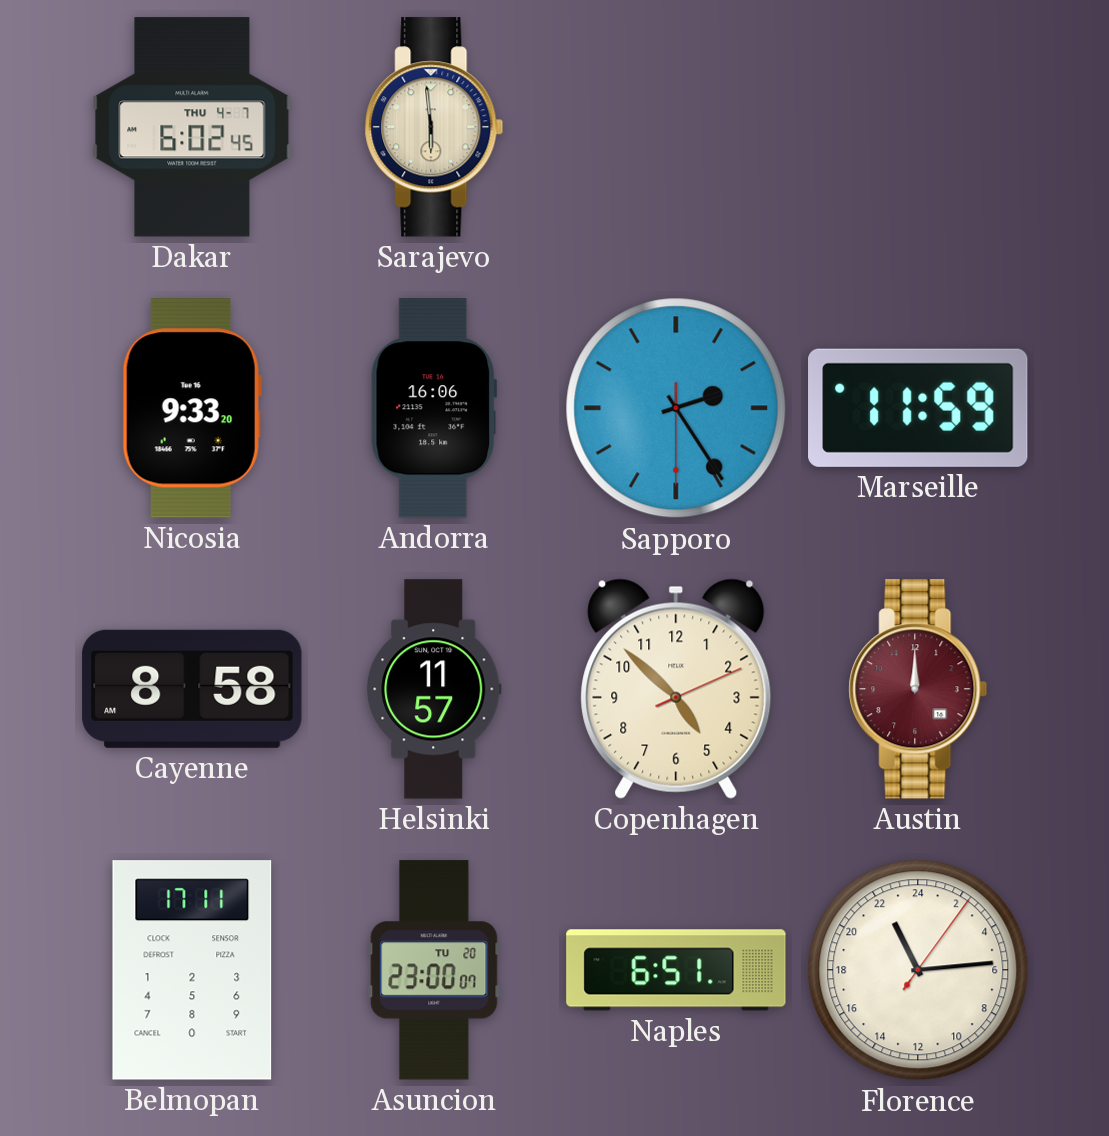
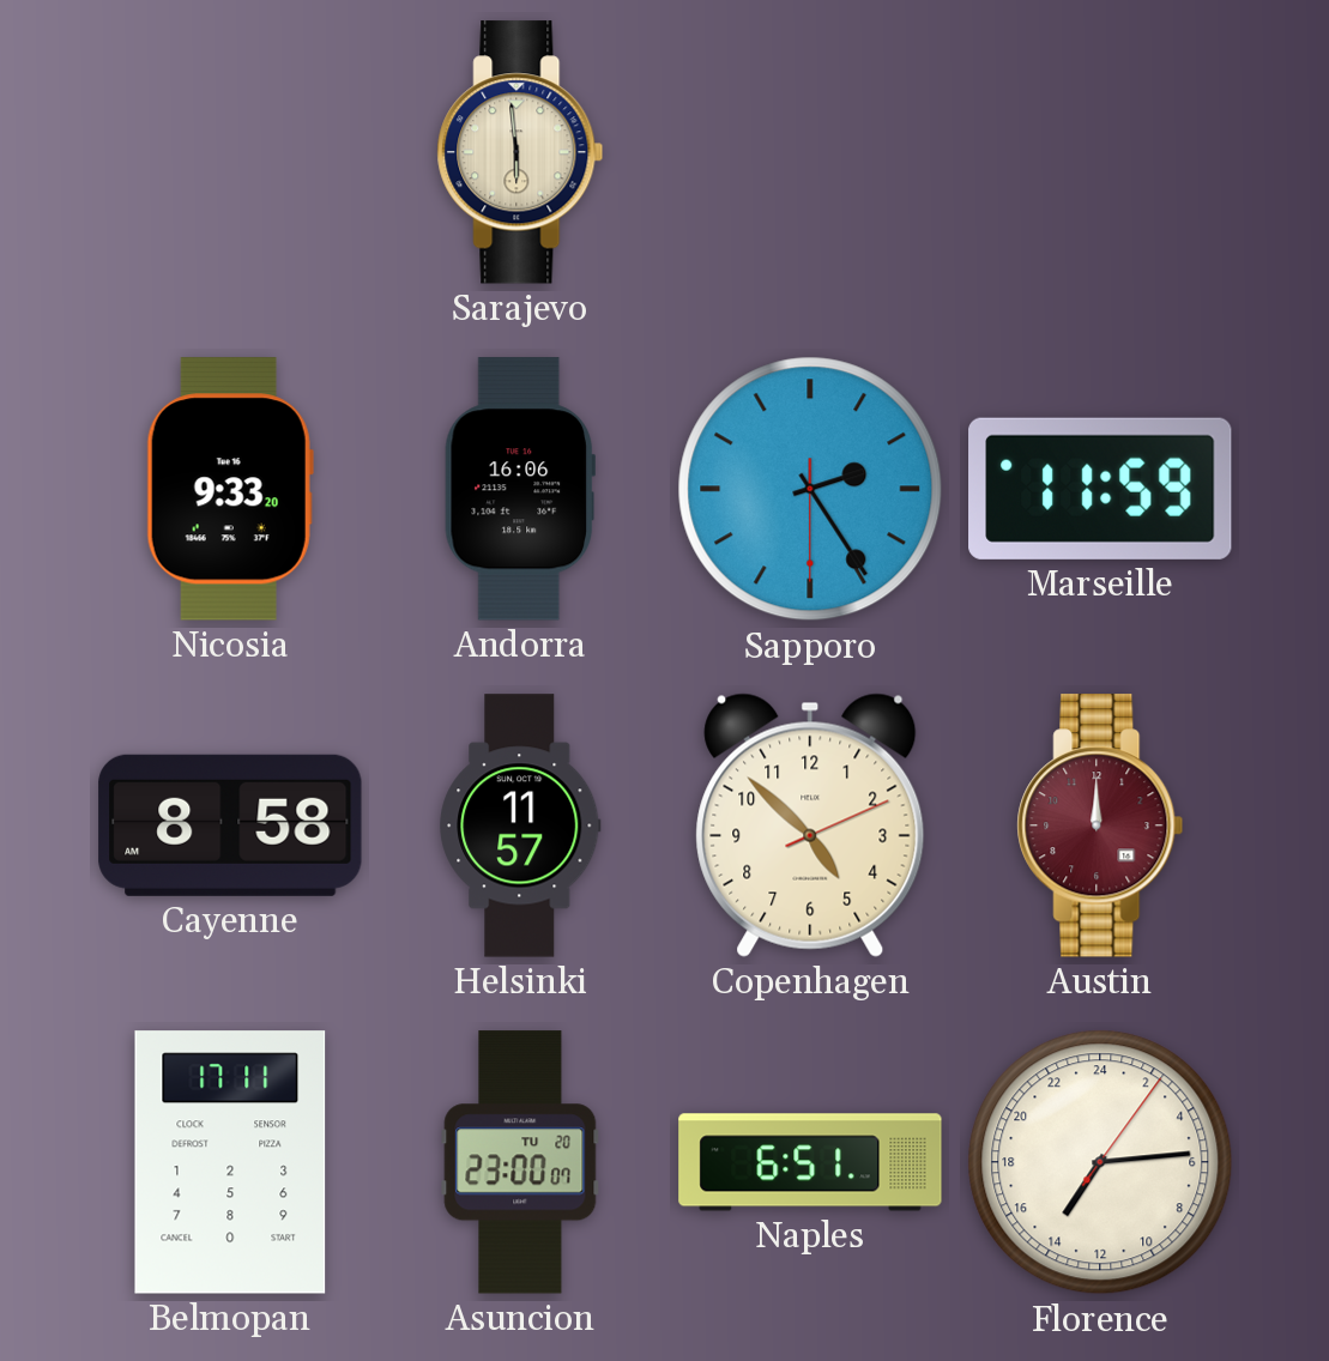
Dakar: 6:02 -> none
Florence: 22:14 -> 14:14
